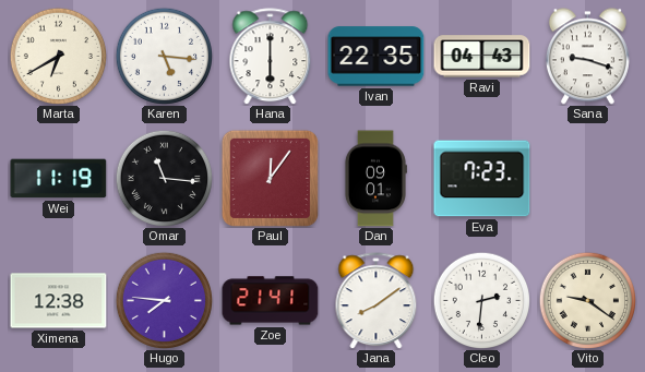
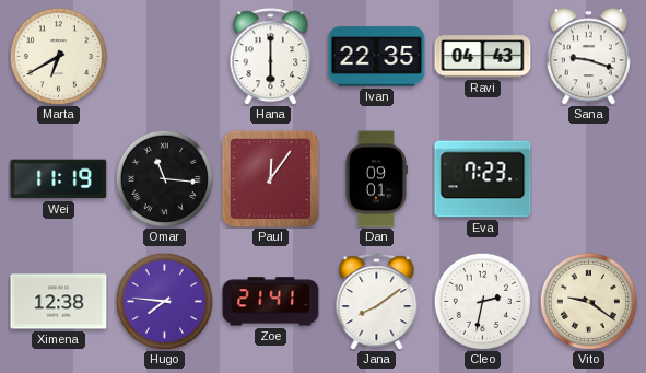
Karen: 5:16 -> none
Cleo: 2:31 -> 2:32
